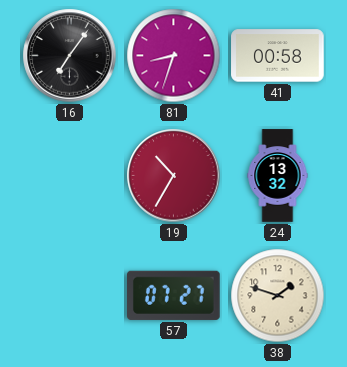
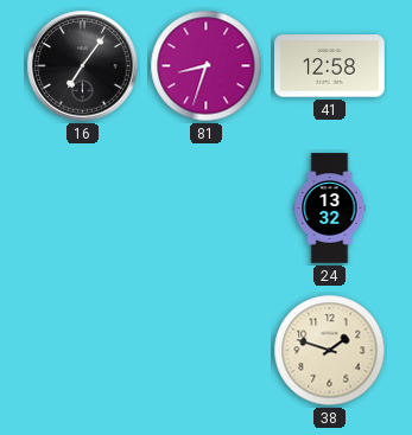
41: 00:58 -> 12:58
19: 10:35 -> none
57: 07:27 -> none
